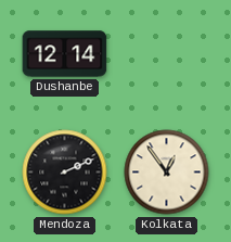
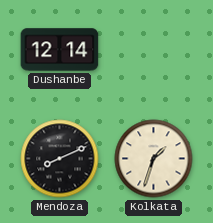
Mendoza: 2:11 -> 8:11
Kolkata: 12:54 -> 1:33
